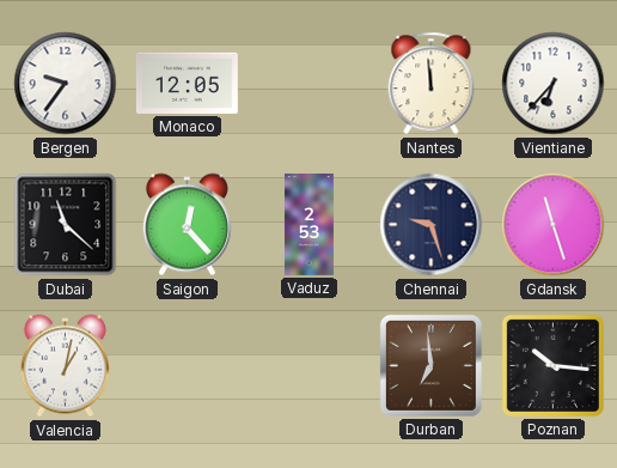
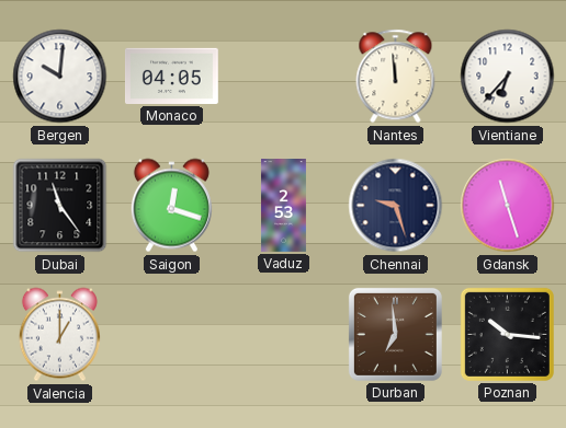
Bergen: 9:36 -> 10:01
Monaco: 12:05 -> 04:05
Dubai: 11:22 -> 11:24
Saigon: 12:23 -> 12:18
Valencia: 1:02 -> 1:00
